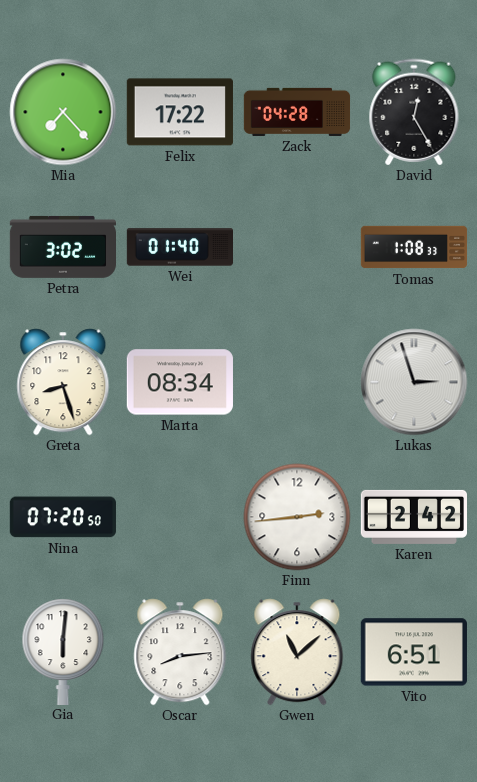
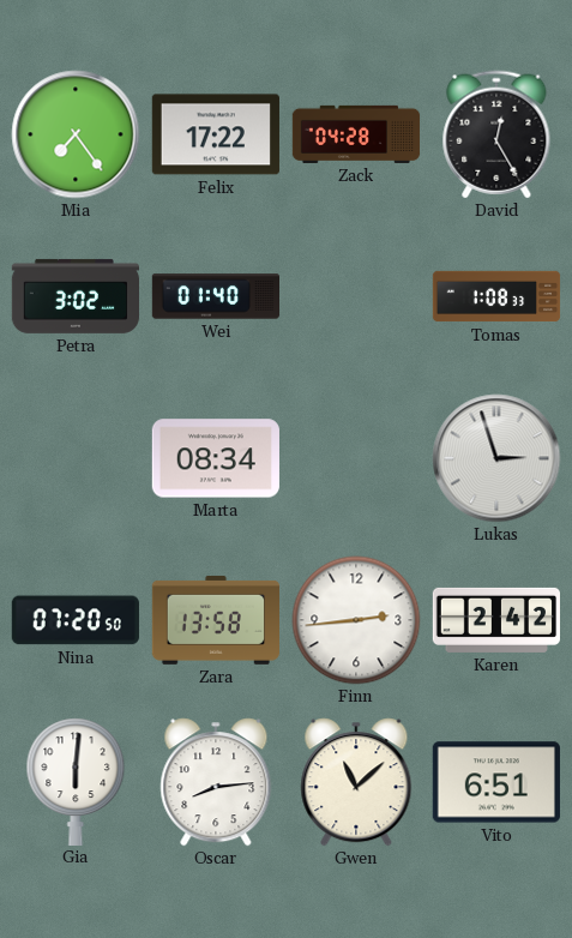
Mia: 7:23 -> 7:24
Greta: 8:27 -> none
Zara: none -> 13:58
